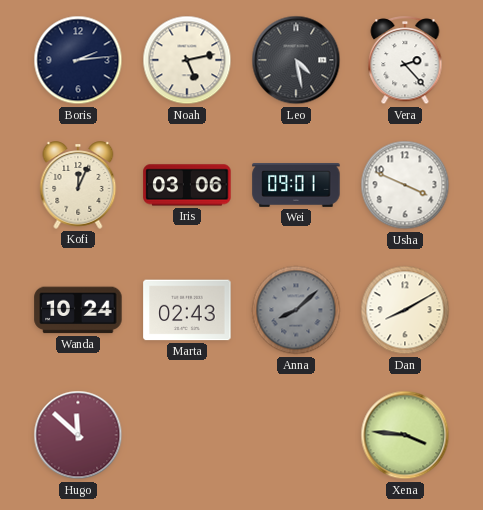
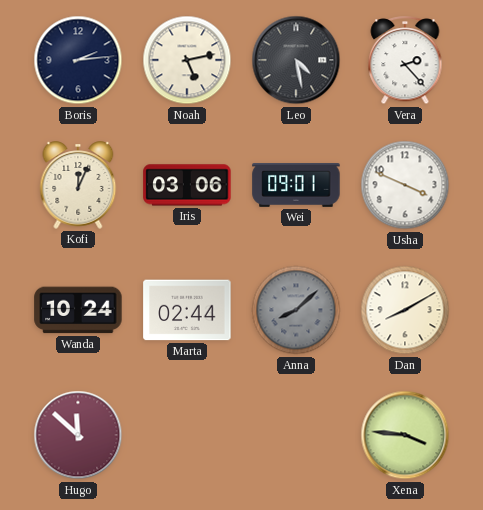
Marta: 02:43 -> 02:44
